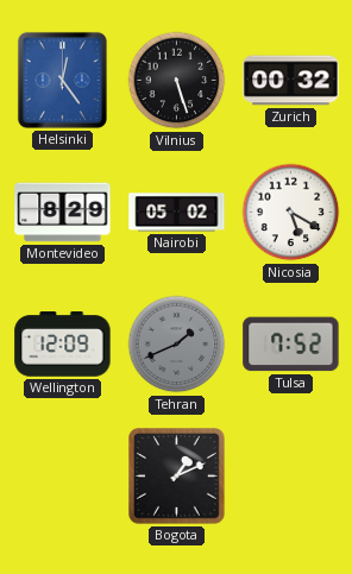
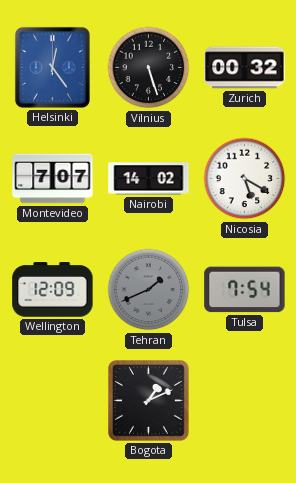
Montevideo: 8:29 -> 7:07
Nairobi: 05:02 -> 14:02
Tulsa: 7:52 -> 7:54
